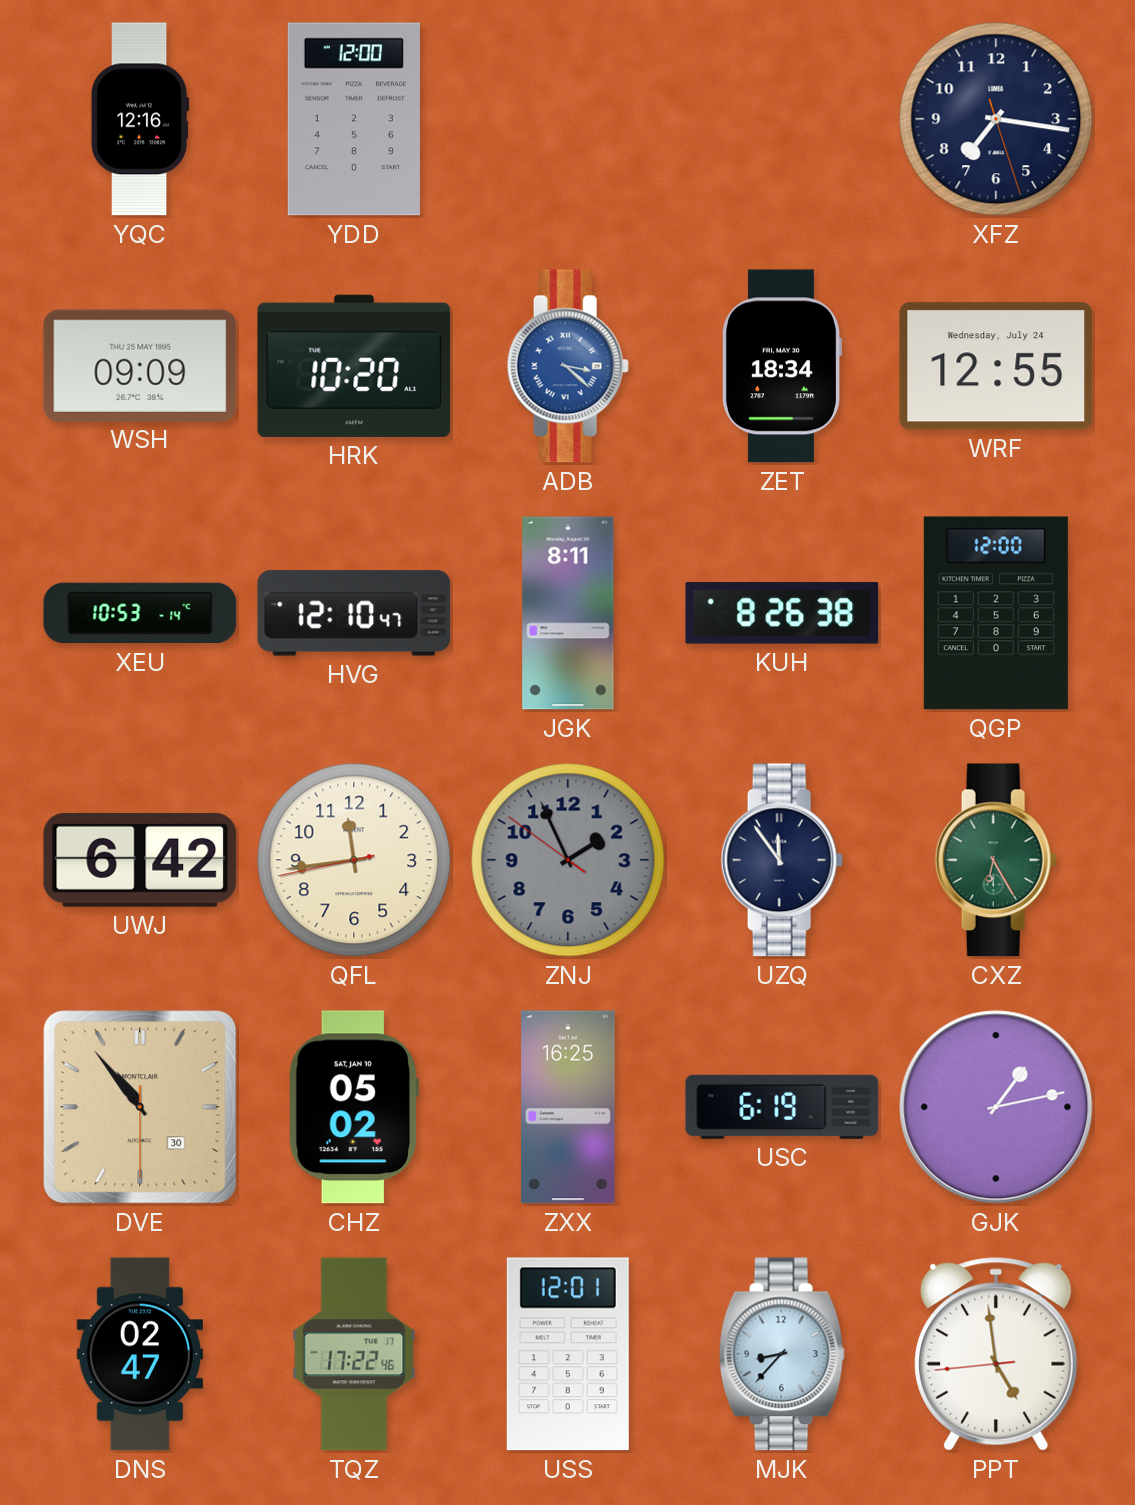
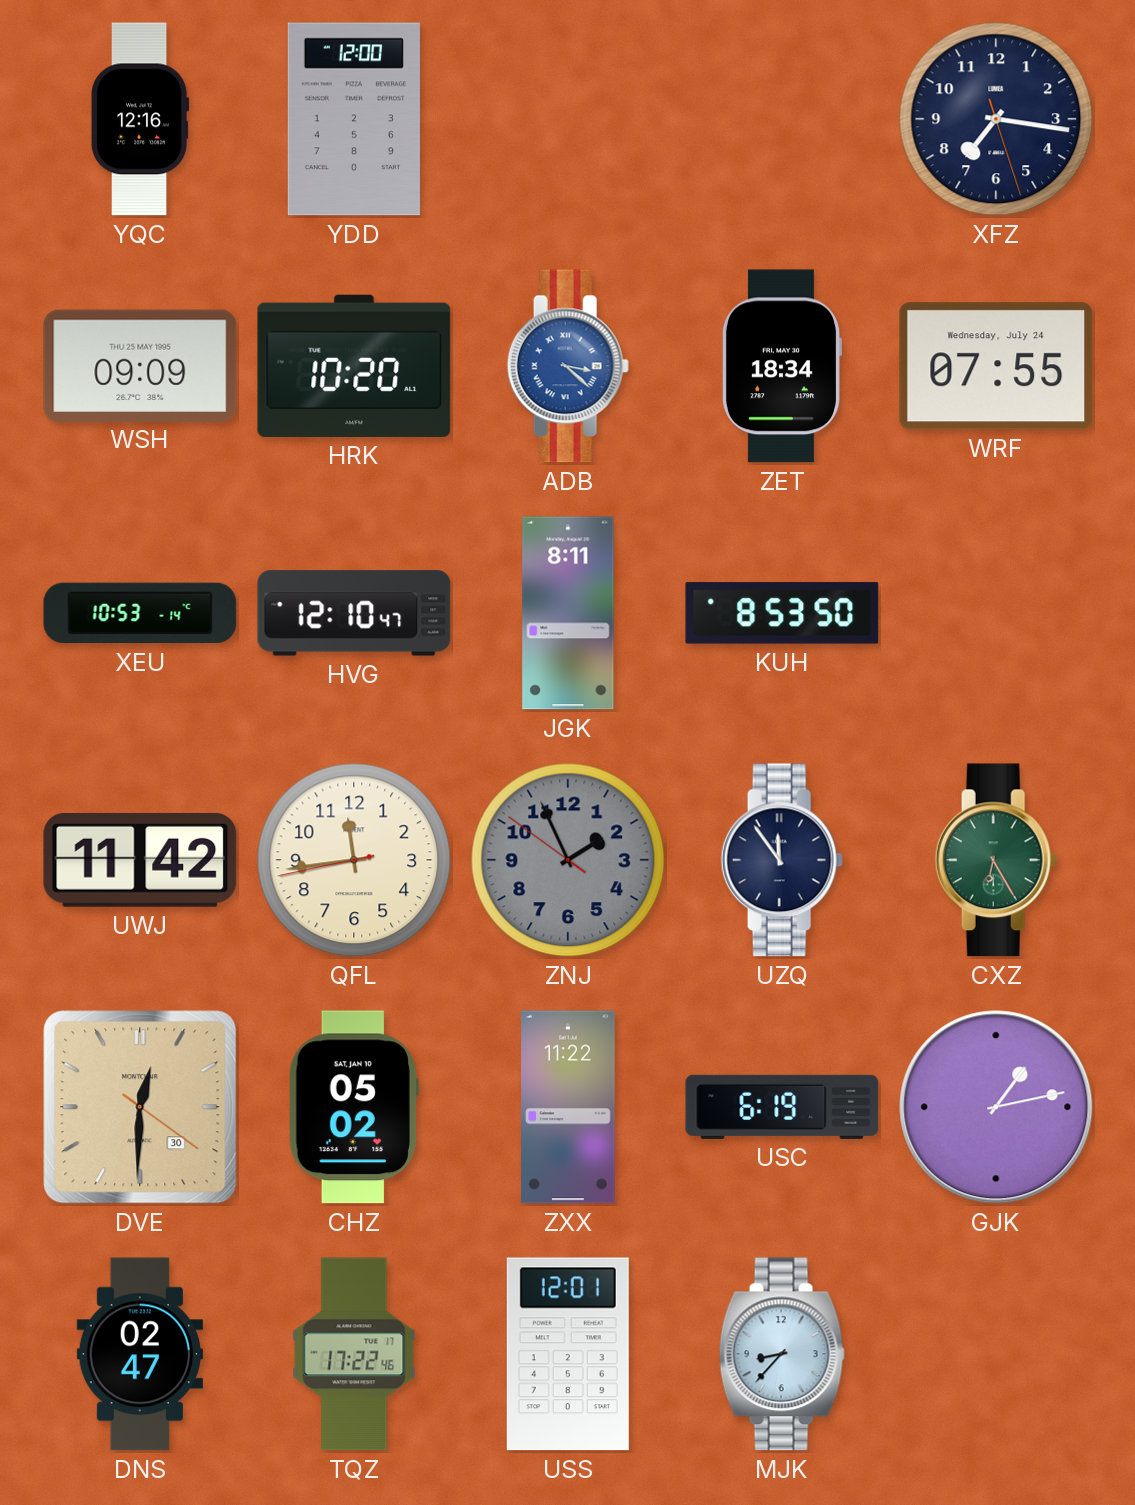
WRF: 12:55 -> 07:55
KUH: 8:26 -> 8:53
QGP: 12:00 -> none
UWJ: 6:42 -> 11:42
DVE: 10:53 -> 12:30
ZXX: 16:25 -> 11:22
PPT: 4:58 -> none
